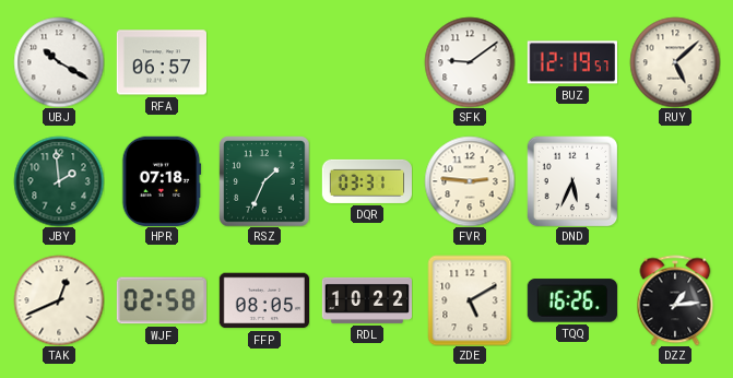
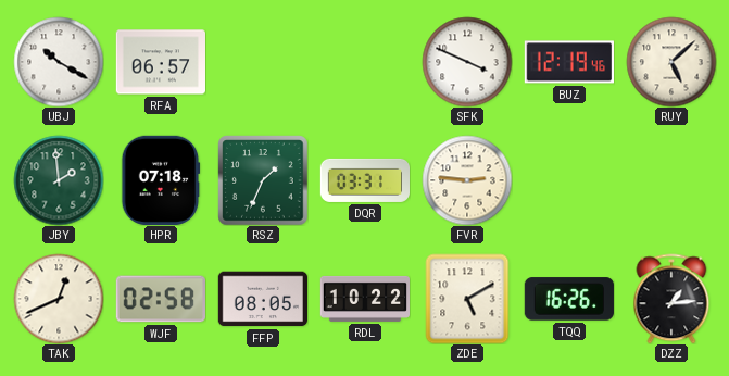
SFK: 9:09 -> 3:49
BUZ: 12:19:57 -> 12:19:46
DND: 5:34 -> none
